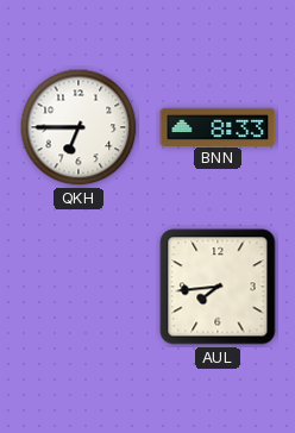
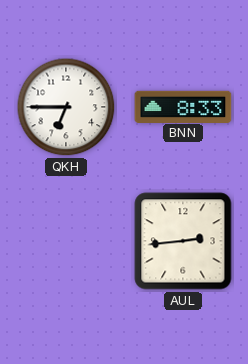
AUL: 7:44 -> 2:44
